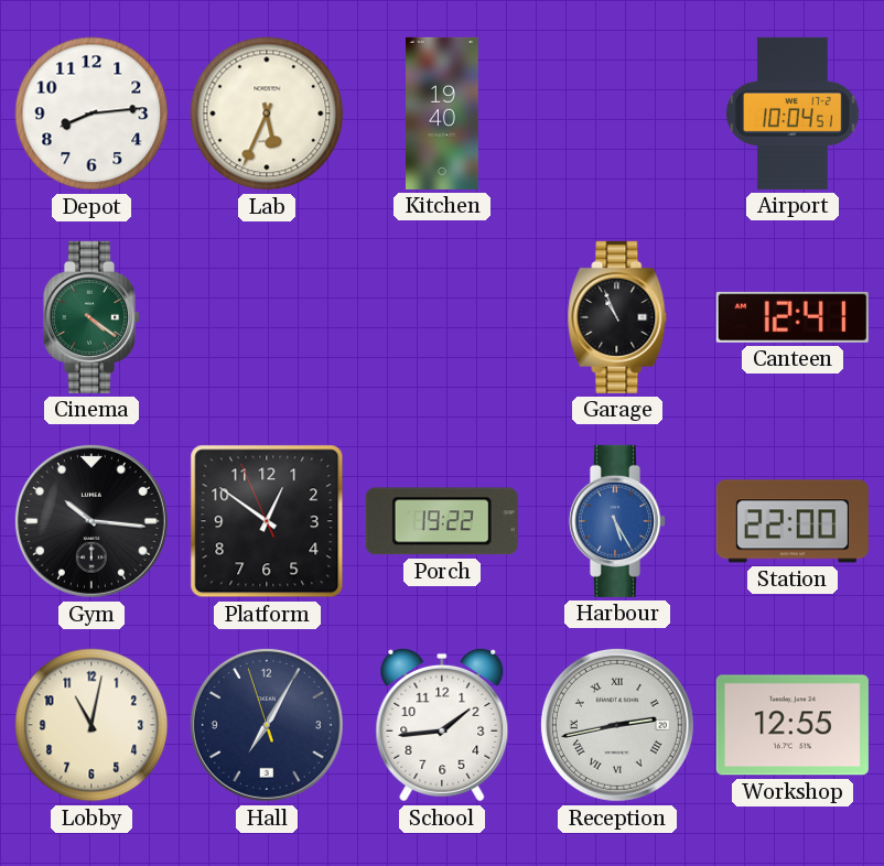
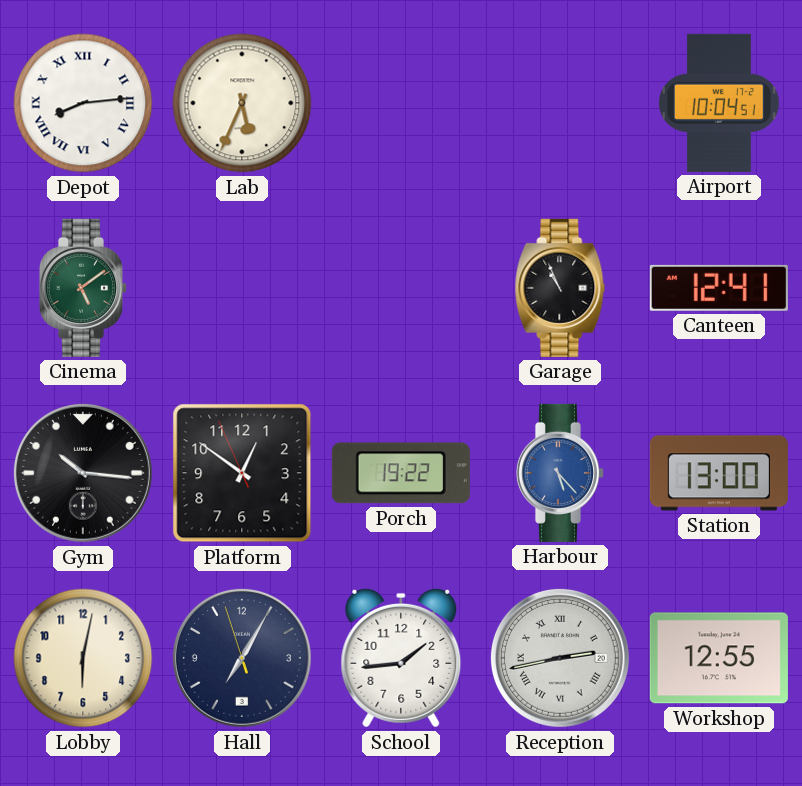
Depot numerals: Arabic -> Roman
Kitchen: 19:40 -> none
Cinema: 4:21 -> 5:09
Harbour: 5:25 -> 5:23
Station: 22:00 -> 13:00
Lobby: 11:02 -> 6:02
